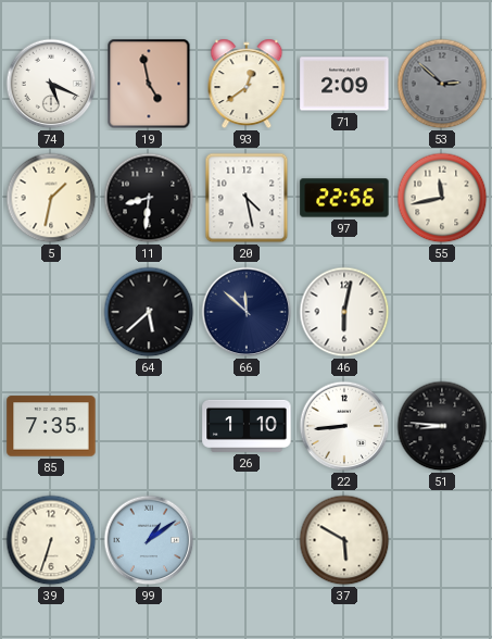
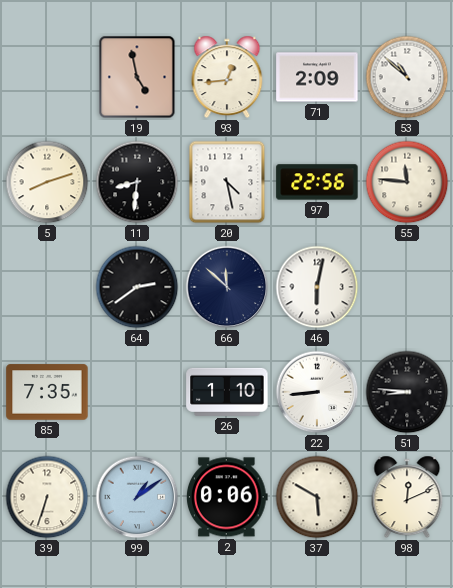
74: 5:19 -> none
93: 12:39 -> 12:44
53: 2:52 -> 10:52
53 dial: grey -> white
5: 1:32 -> 8:12
55: 11:43 -> 11:46
64: 5:38 -> 2:39
2: none -> 0:06
98: none -> 12:11
